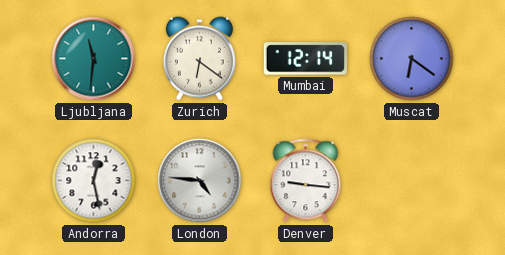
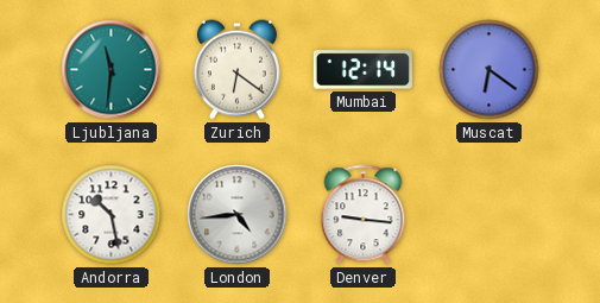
Andorra: 12:28 -> 10:28
London: 4:46 -> 4:44
